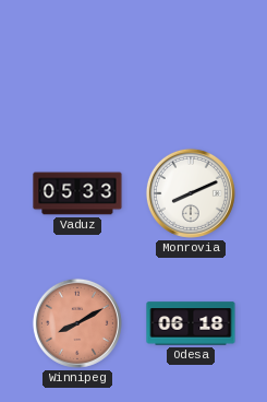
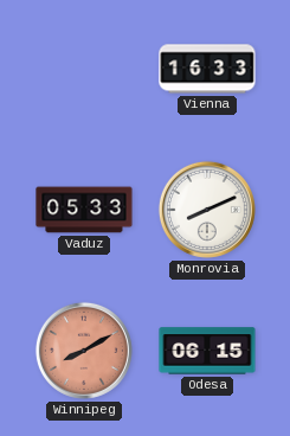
Vienna: none -> 16:33
Odesa: 06:18 -> 06:15
